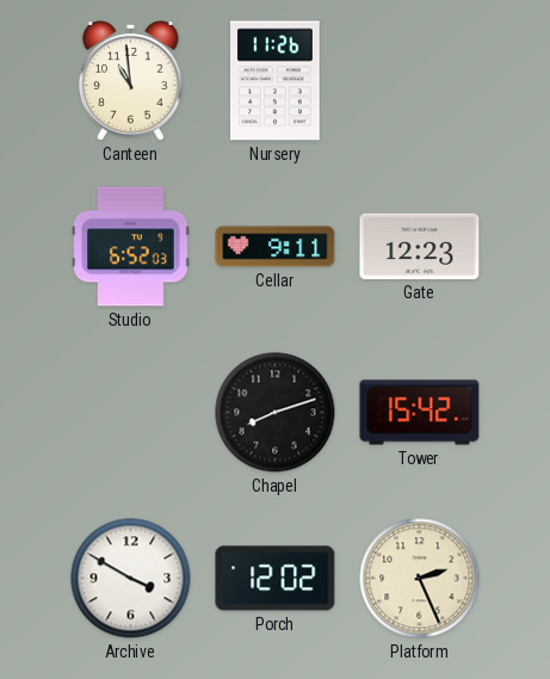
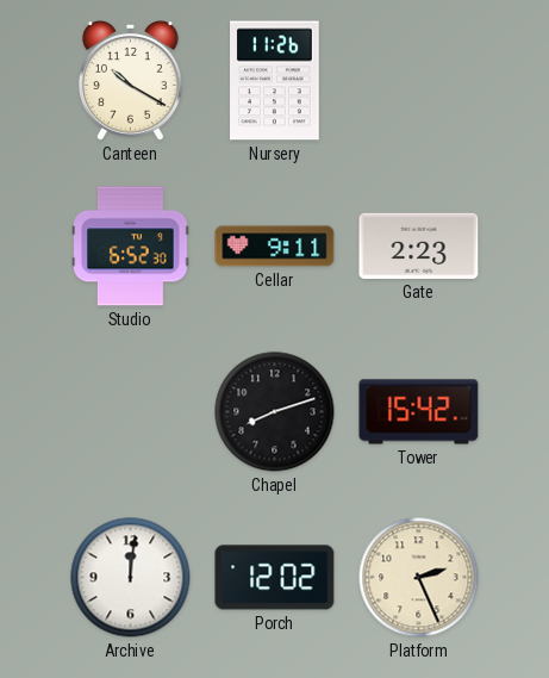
Canteen: 10:59 -> 10:20
Studio: 6:52:03 -> 6:52:30
Gate: 12:23 -> 2:23
Archive: 3:50 -> 12:01
